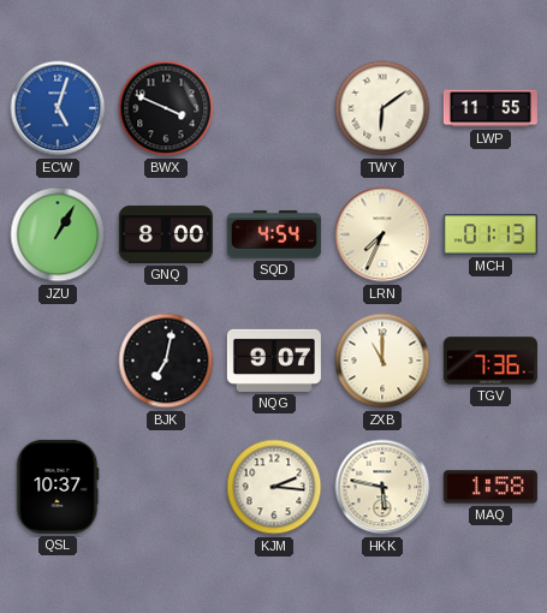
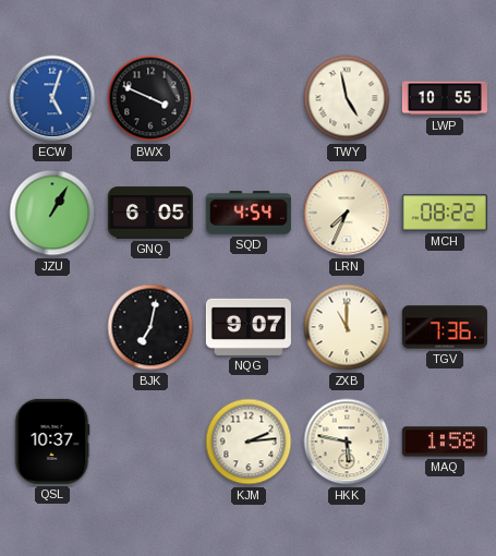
TWY: 6:09 -> 4:58
LWP: 11:55 -> 10:55
GNQ: 8:00 -> 6:05
MCH: 01:13 -> 08:22
KJM: 2:16 -> 2:14
